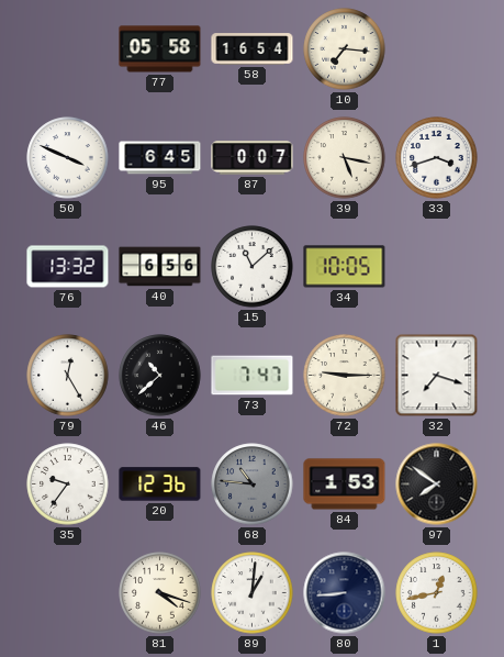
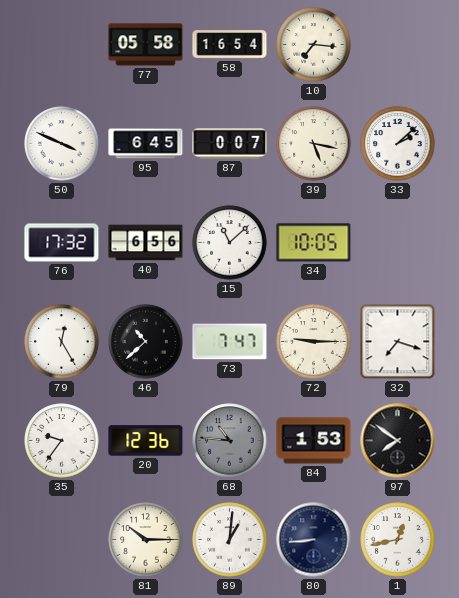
33: 3:42 -> 2:08
76: 13:32 -> 17:32
81: 4:18 -> 10:15
